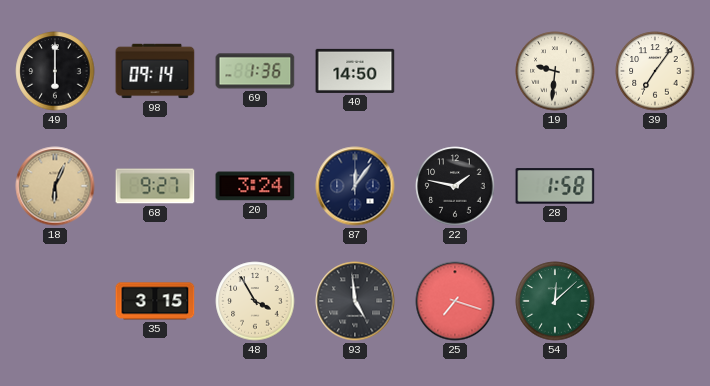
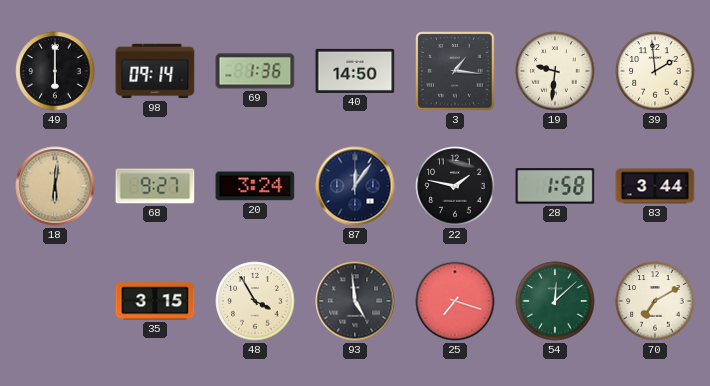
3: none -> 1:16
39: 7:06 -> 1:59
18: 6:04 -> 6:01
83: none -> 3:44
70: none -> 7:10
